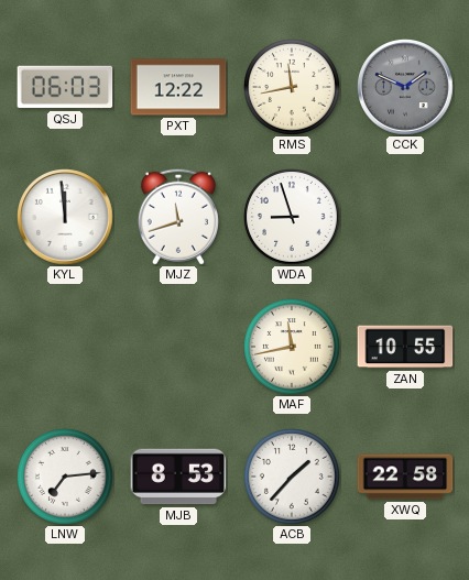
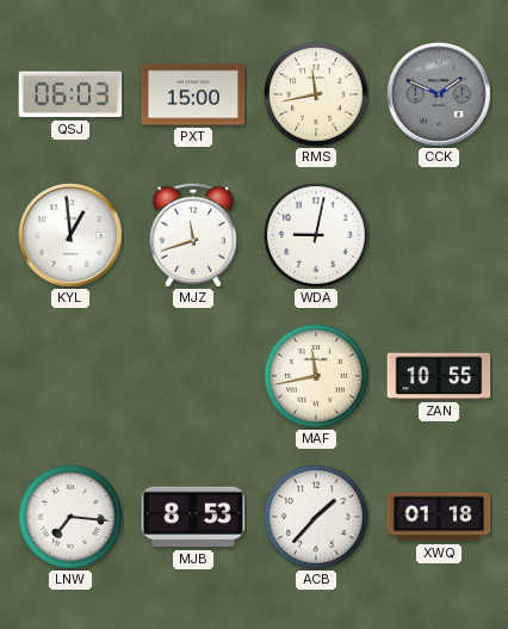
PXT: 12:22 -> 15:00
KYL: 11:59 -> 12:59
WDA: 8:57 -> 9:02
LNW: 7:14 -> 7:16
XWQ: 22:58 -> 01:18
